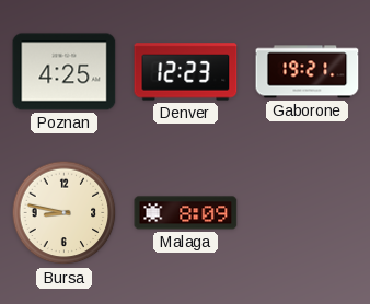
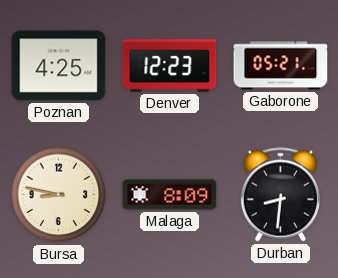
Gaborone: 19:21 -> 05:21
Durban: none -> 8:31
